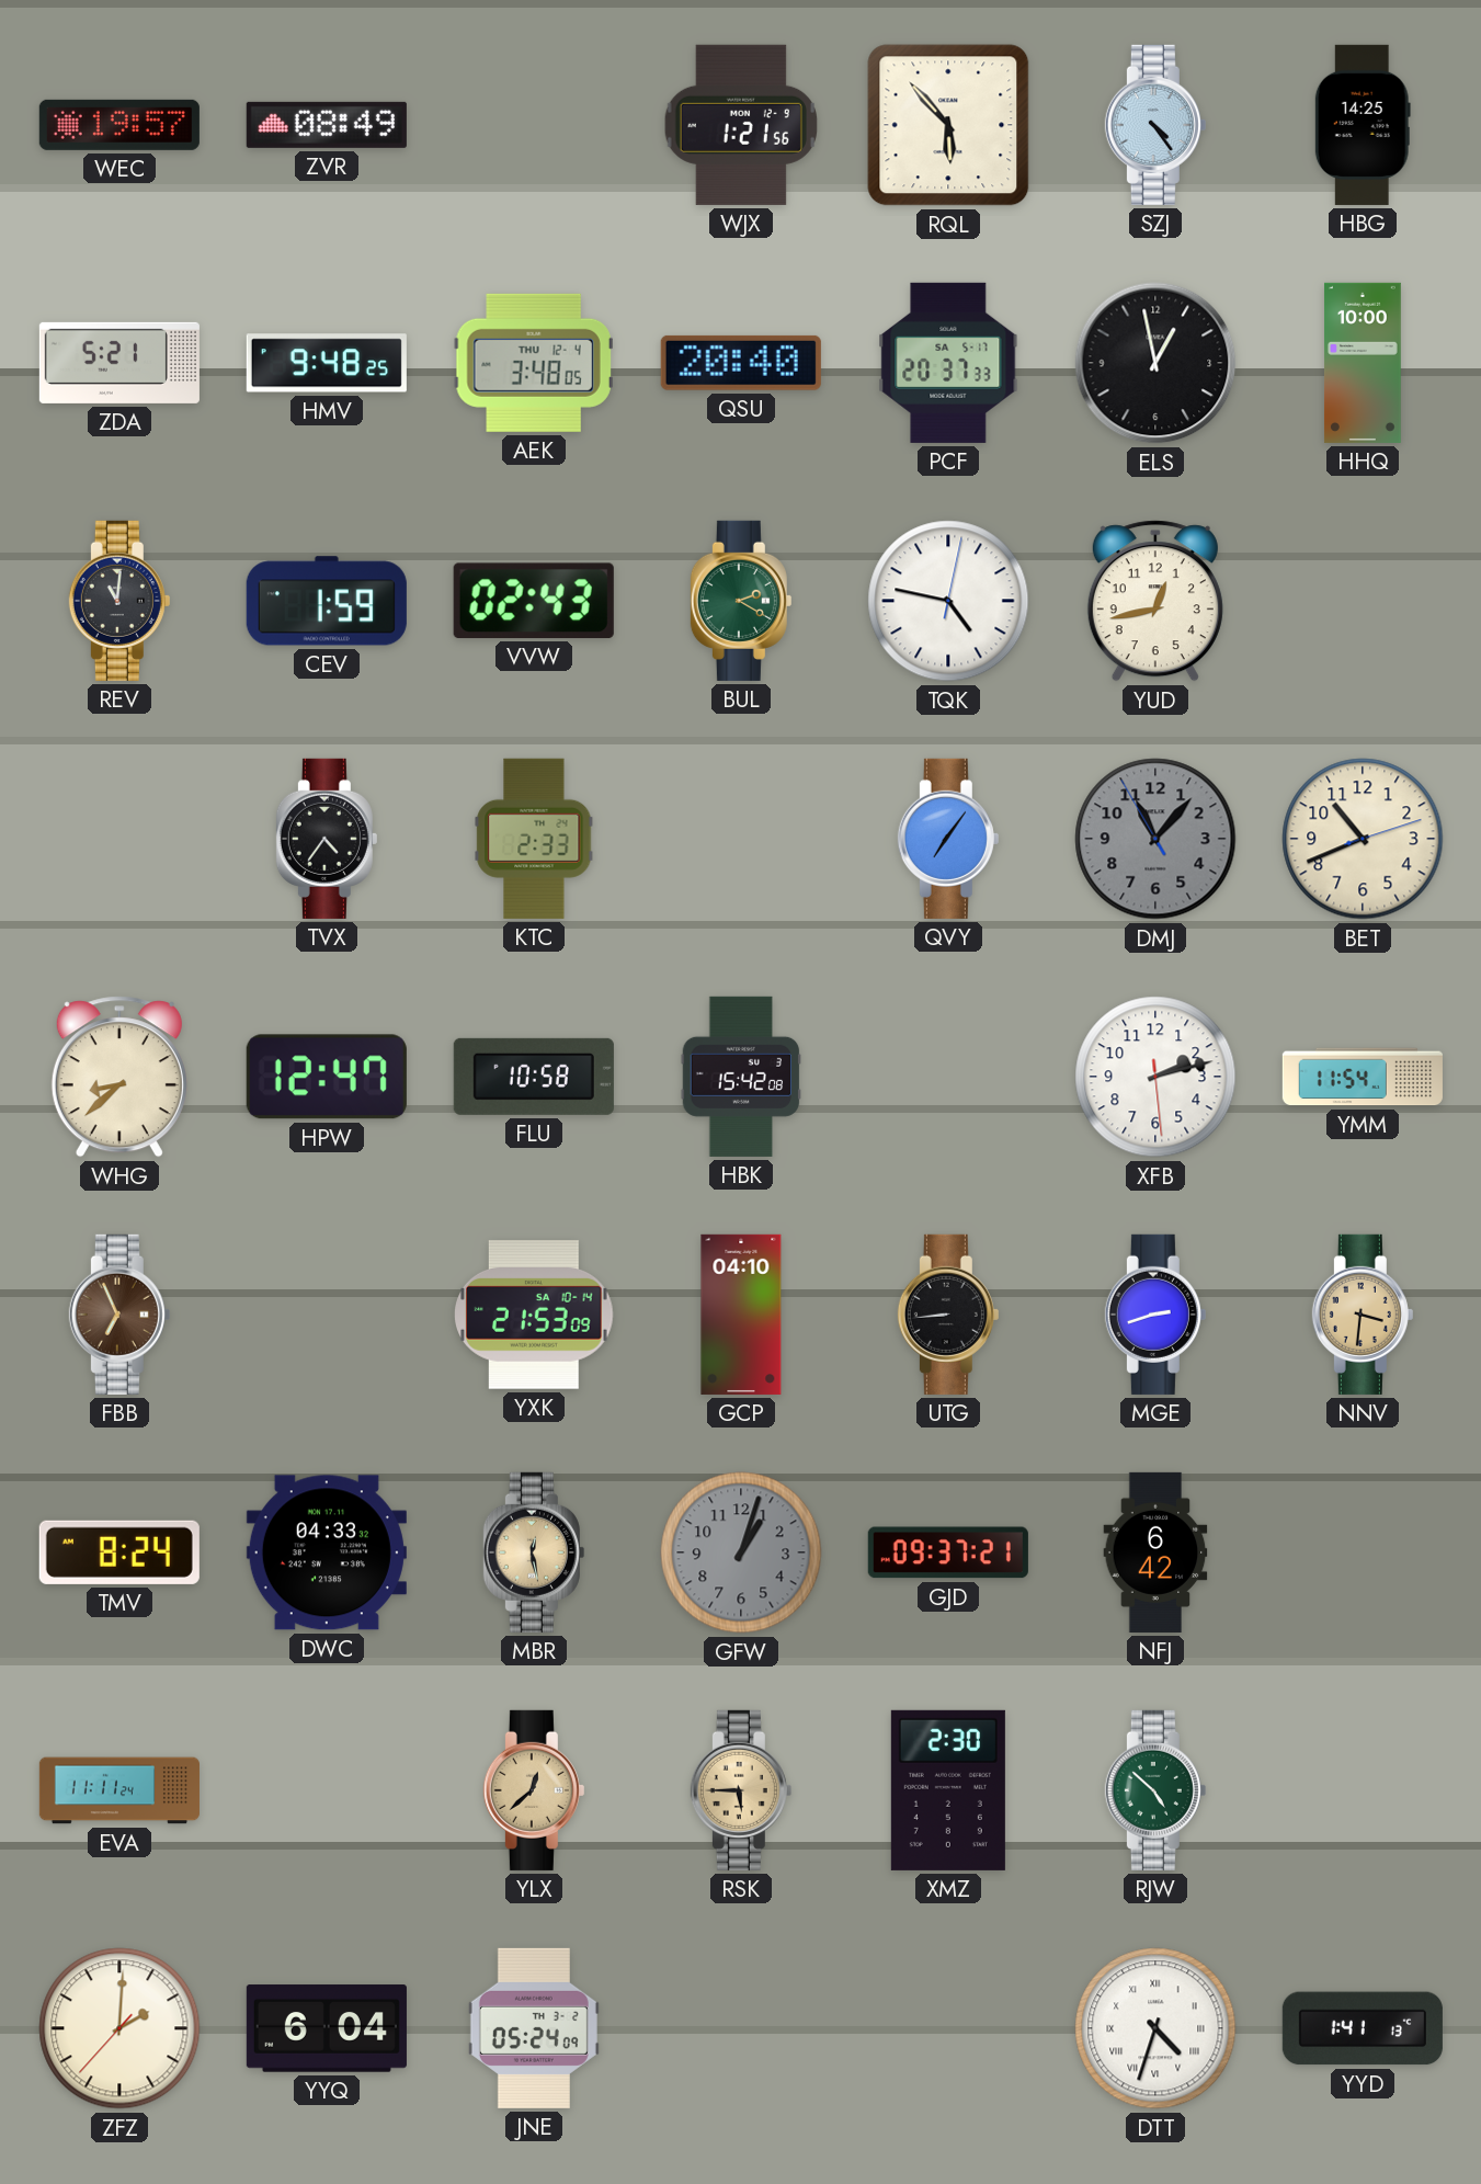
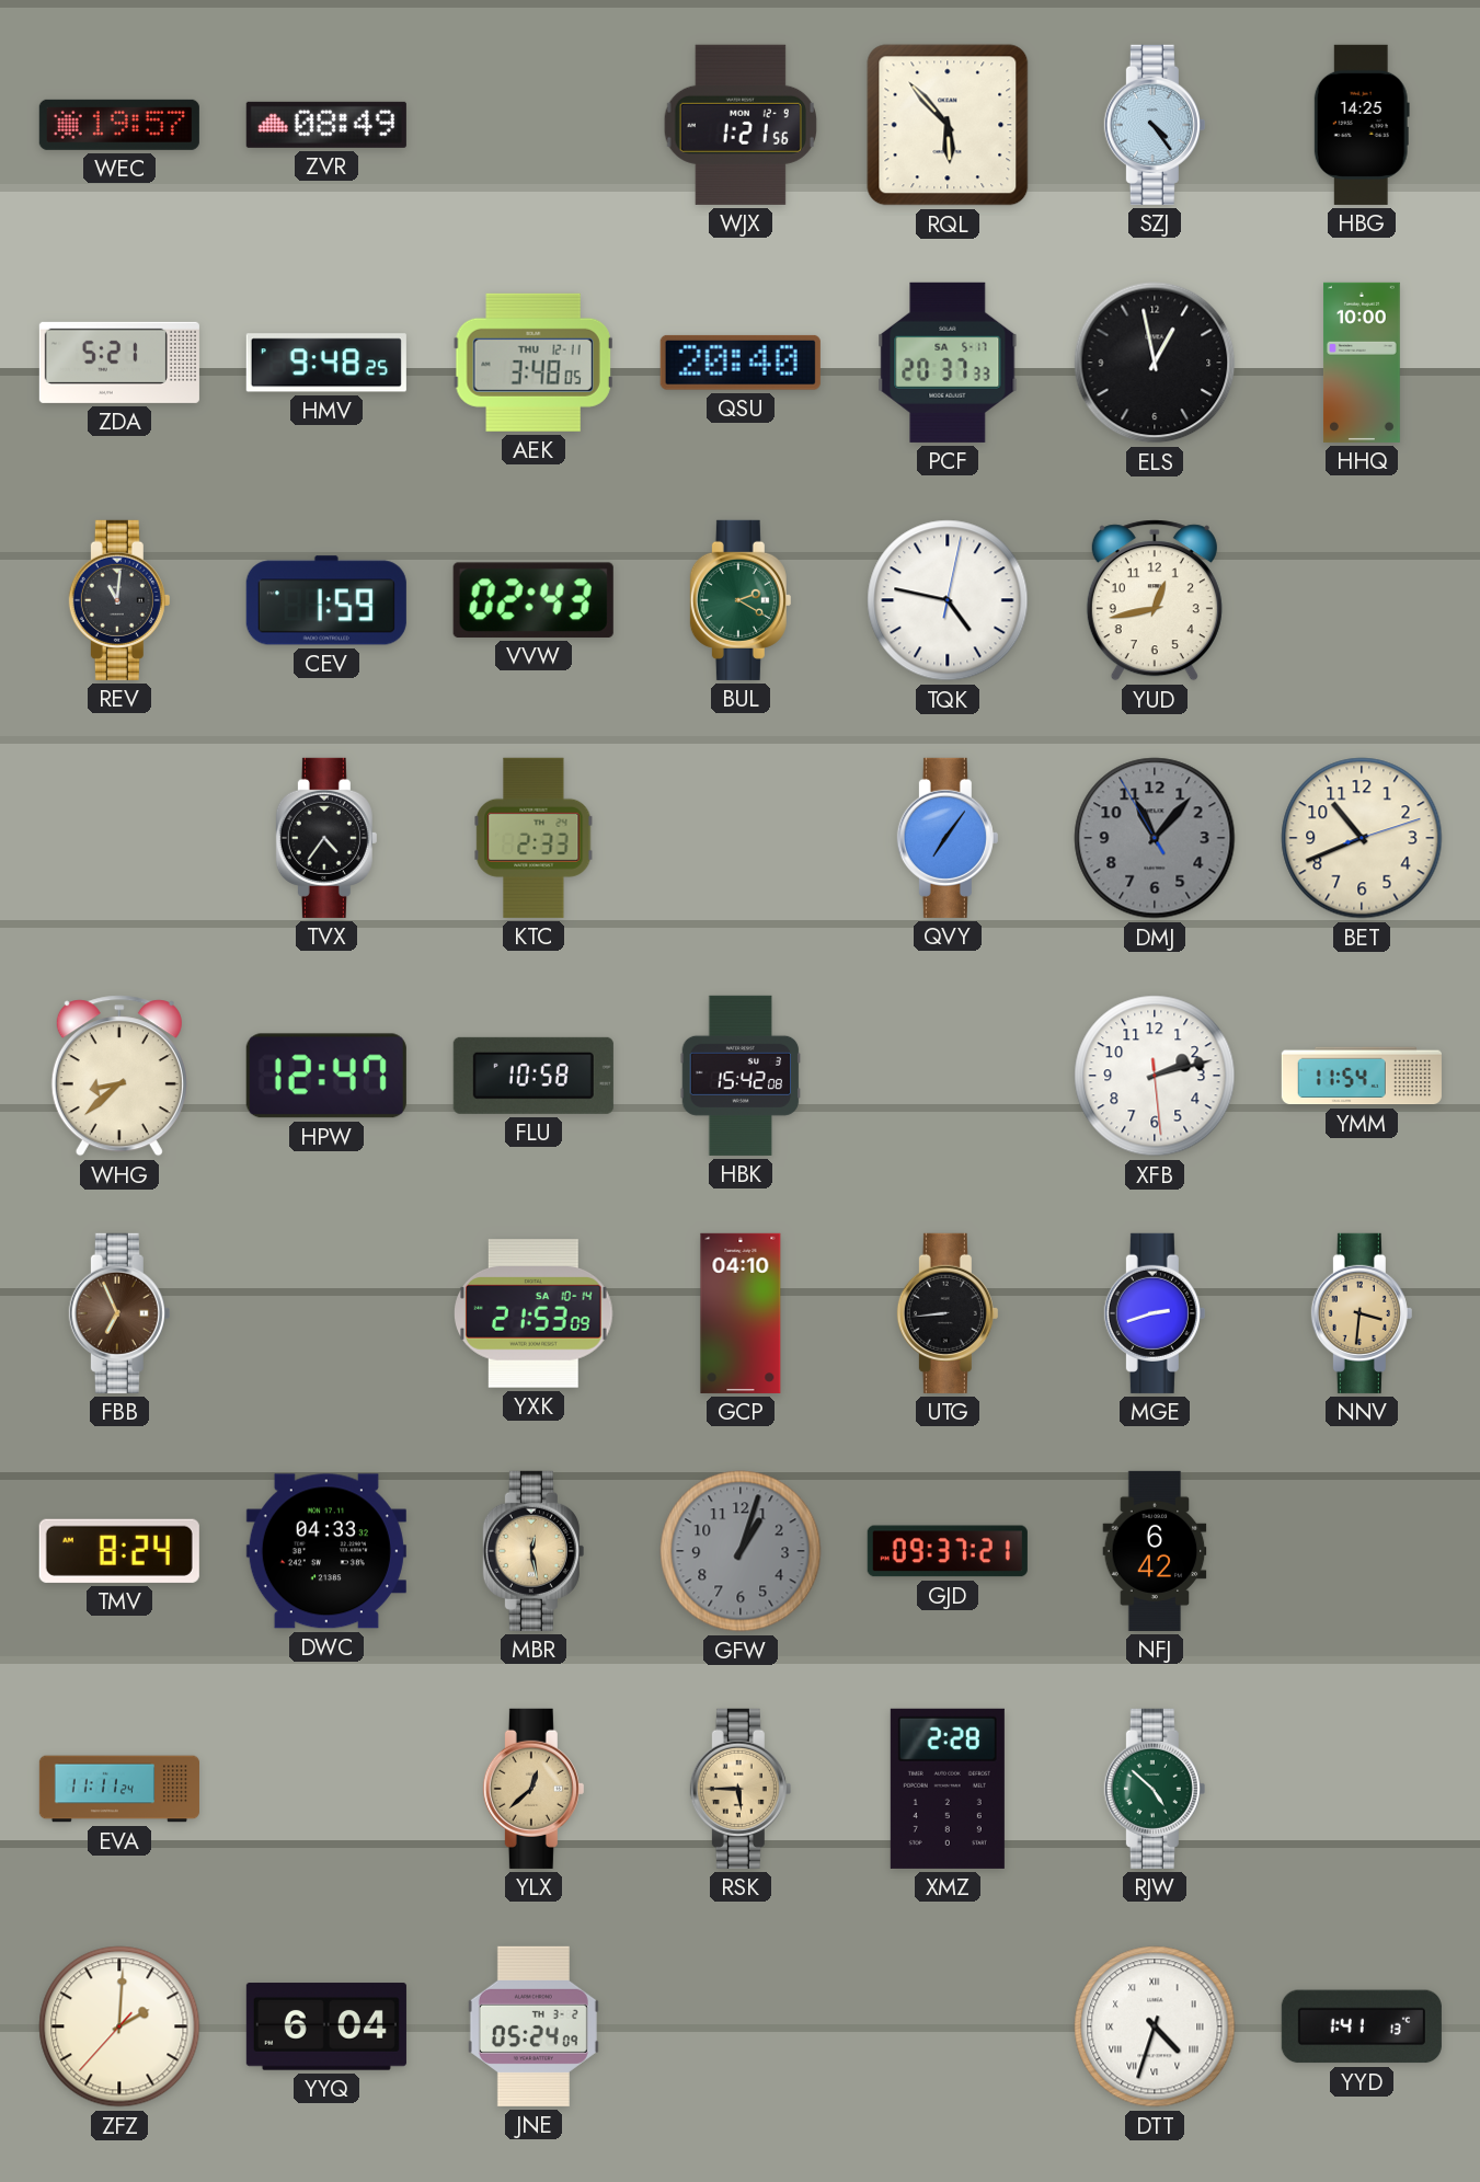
AEK date: THU 12-4 -> THU 12-11
XMZ: 2:30 -> 2:28
